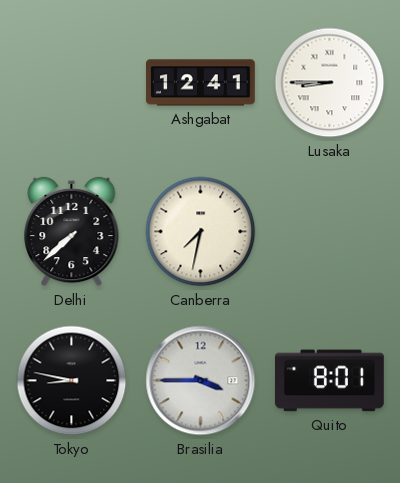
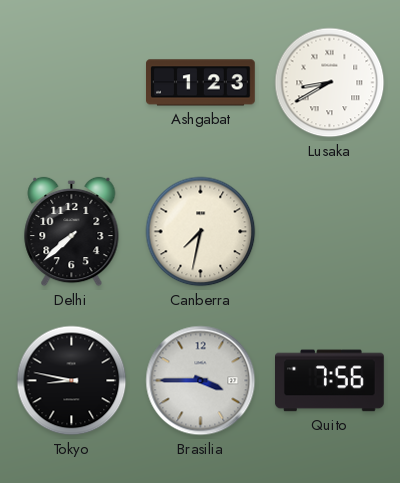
Ashgabat: 12:41 -> 1:23
Lusaka: 8:45 -> 8:40
Quito: 8:01 -> 7:56
